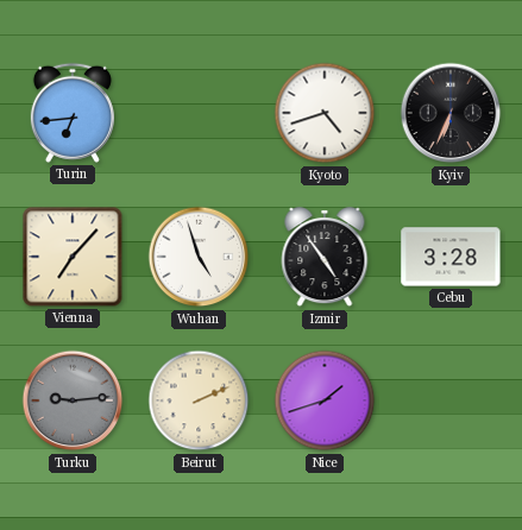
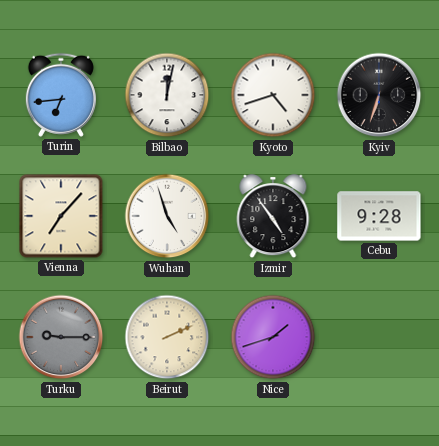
Bilbao: none -> 12:02
Kyiv: 6:34 -> 6:33
Cebu: 3:28 -> 9:28
Turku: 9:14 -> 9:15
